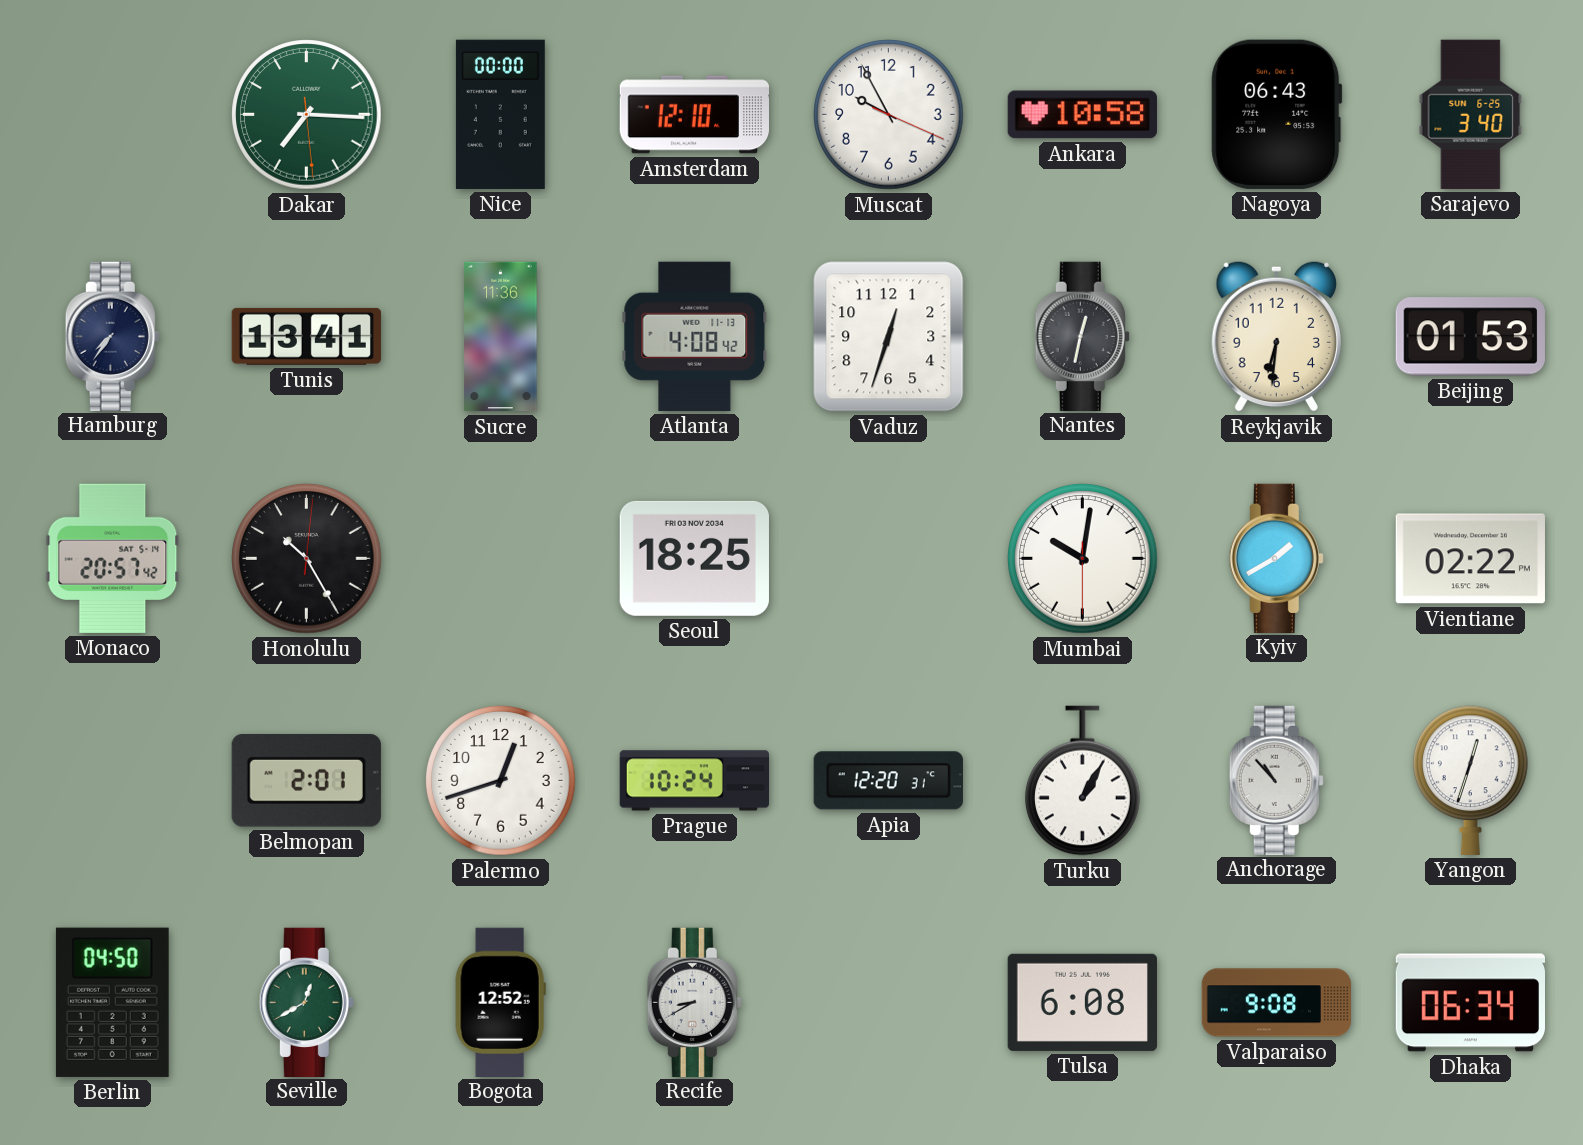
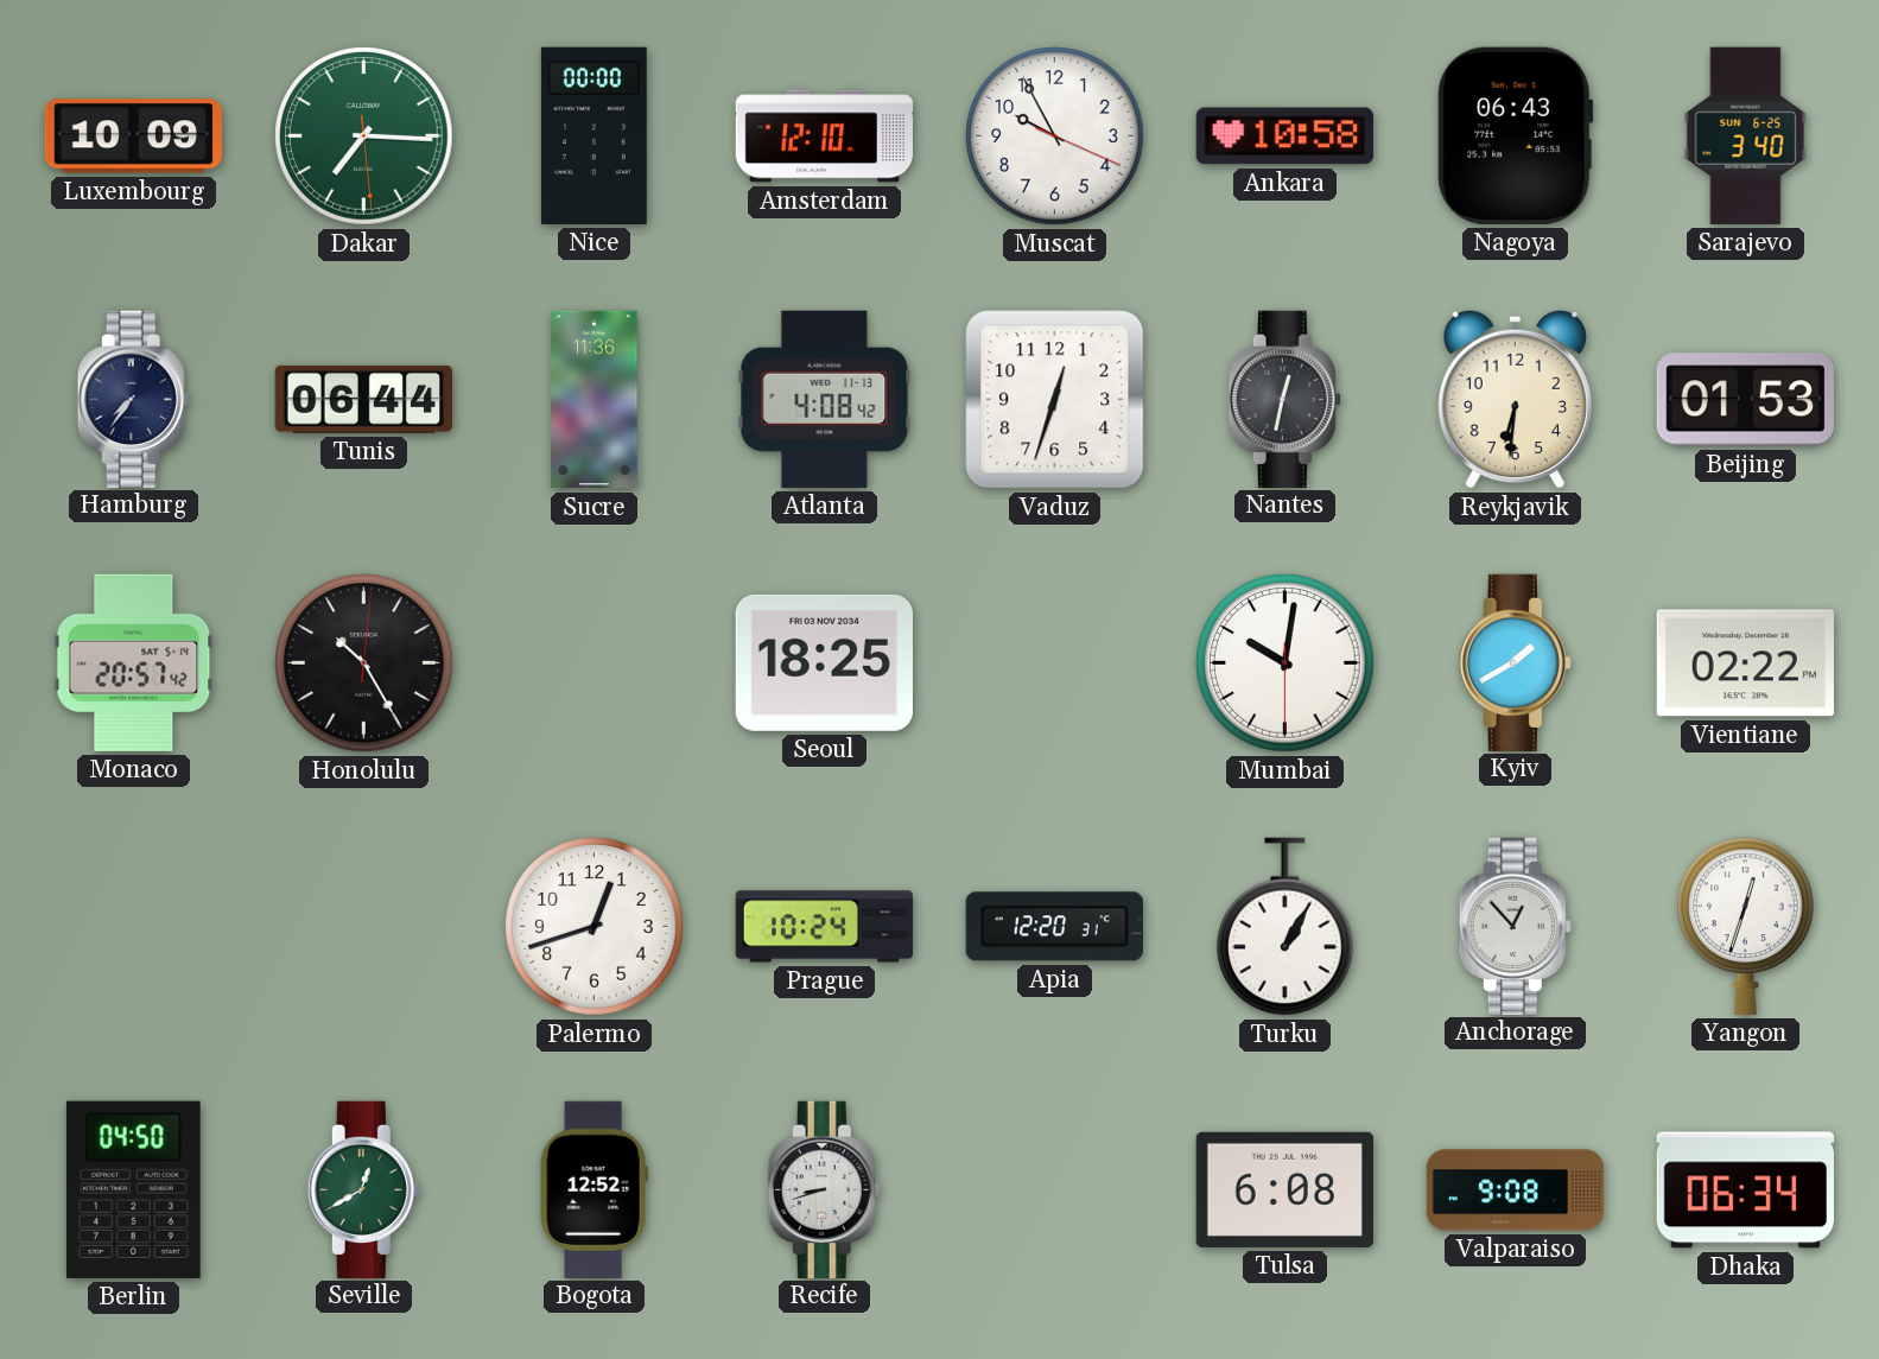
Luxembourg: none -> 10:09
Tunis: 13:41 -> 06:44
Belmopan: 2:01 -> none
Anchorage: 10:53 -> 12:53
Recife: 8:40 -> 8:42
